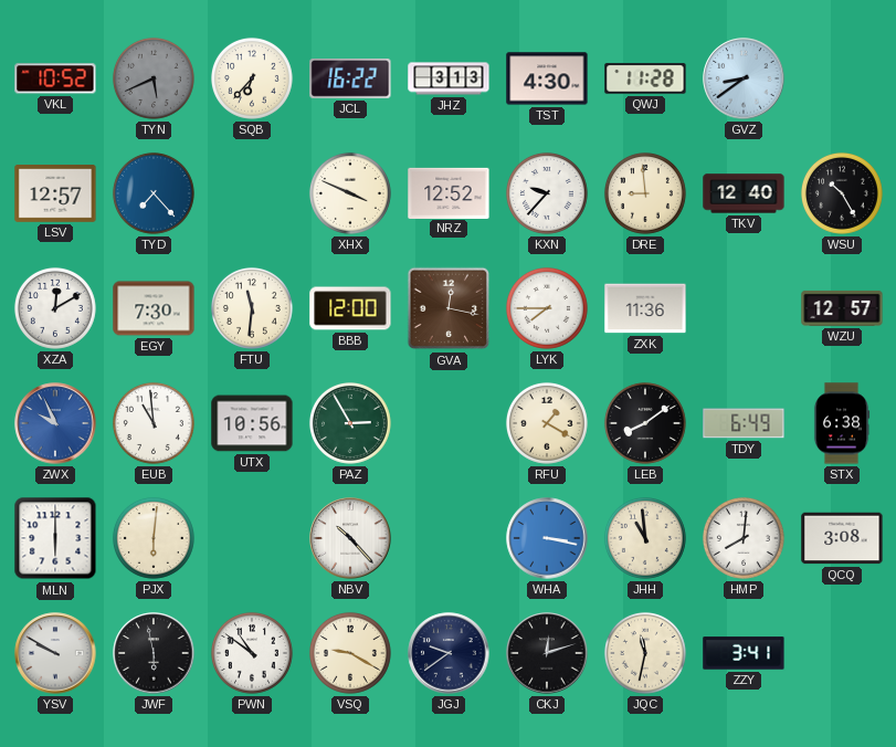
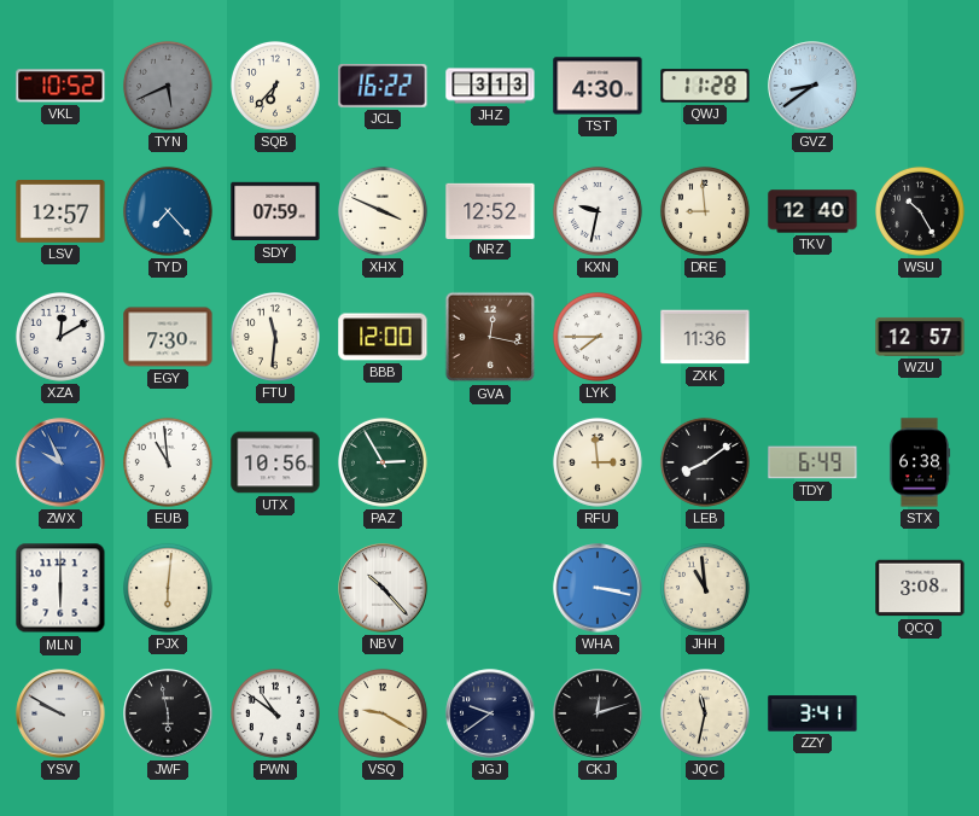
SDY: none -> 07:59
KXN: 9:37 -> 9:32
RFU: 1:20 -> 2:59
HMP: 8:01 -> none
